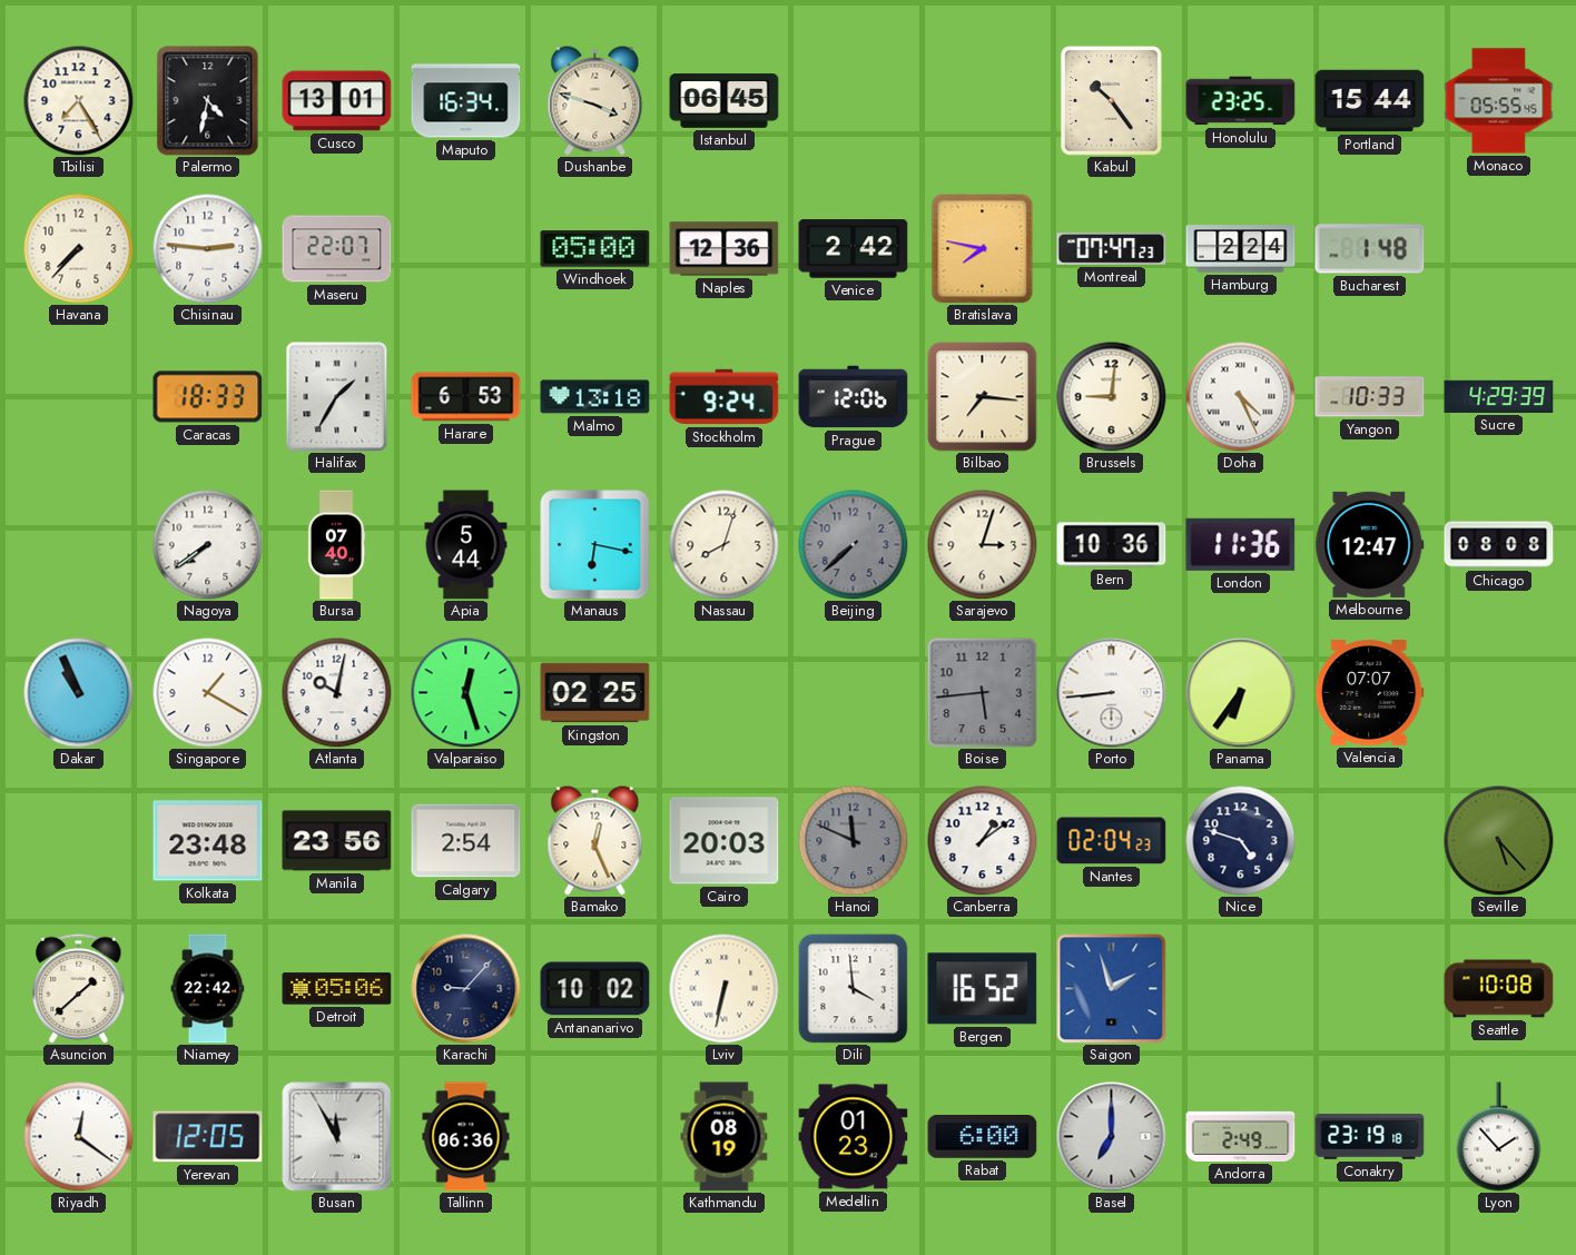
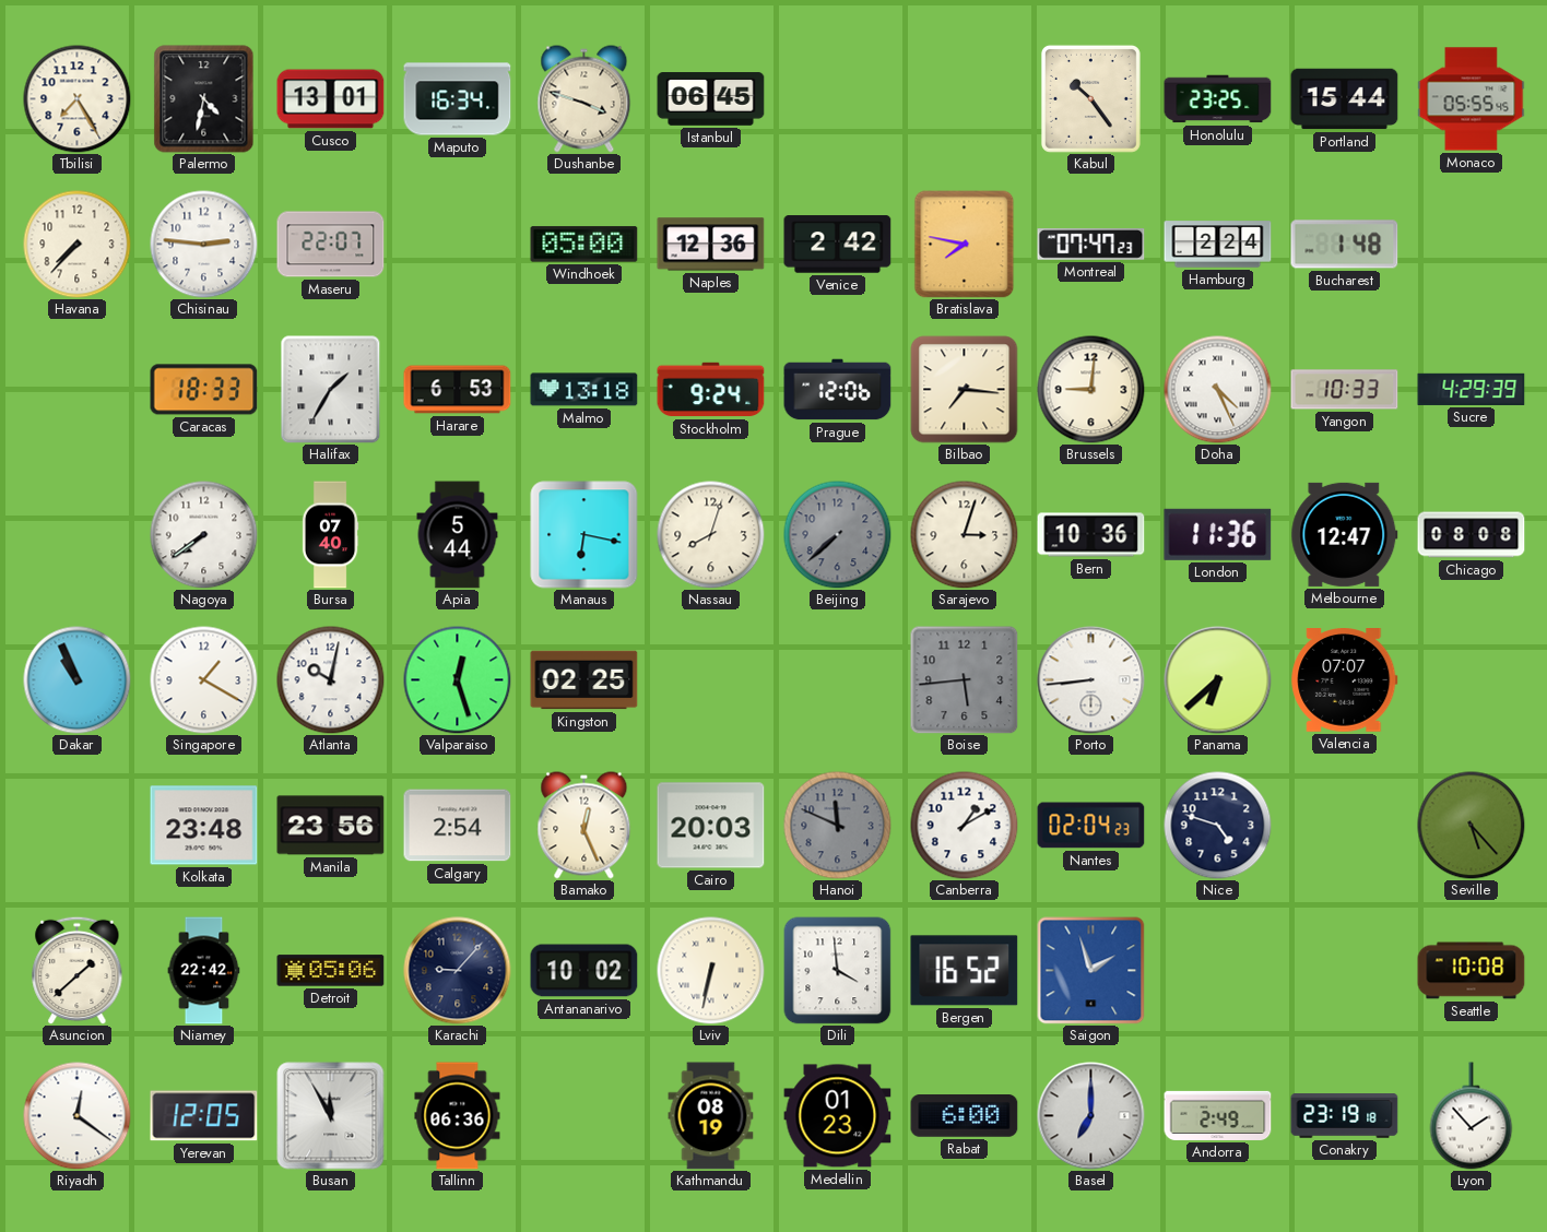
Panama: 6:36 -> 6:38
Canberra: 1:09 -> 1:10
